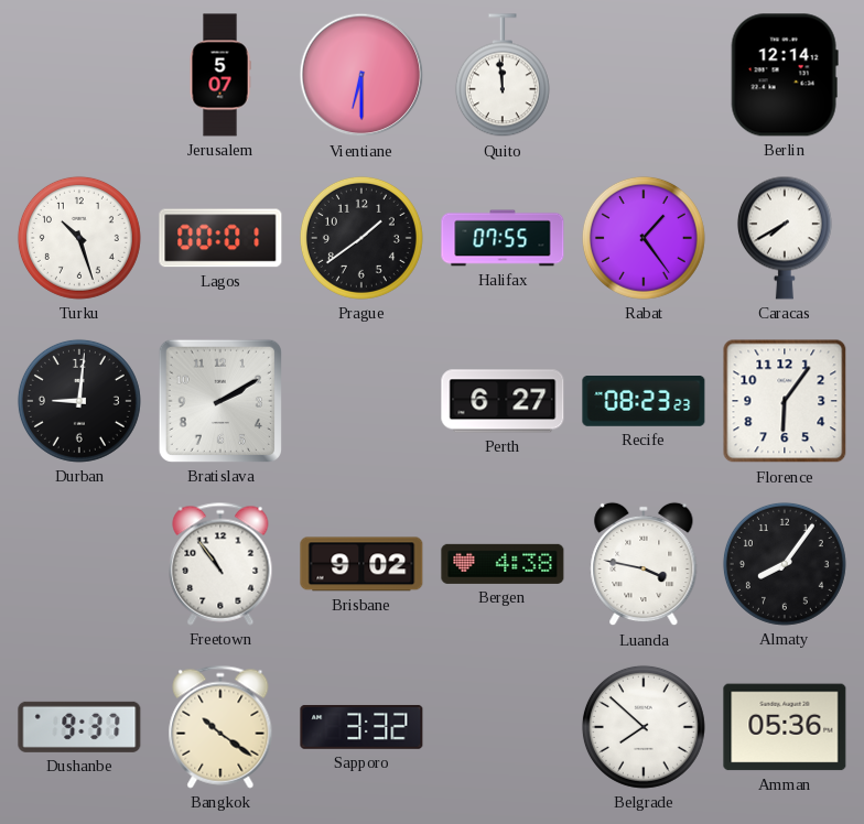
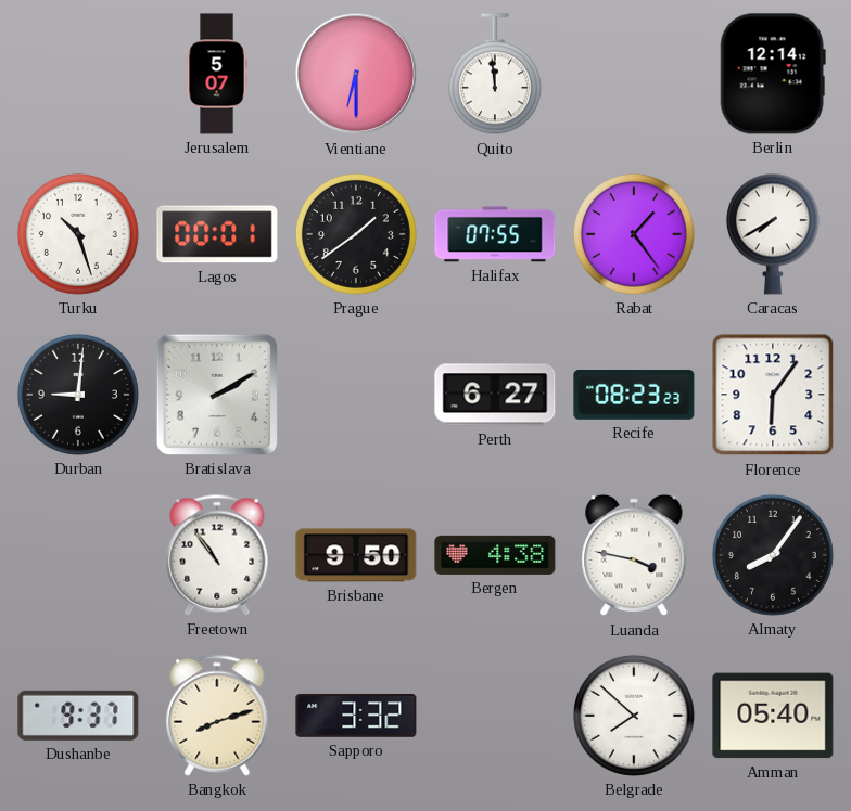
Brisbane: 9:02 -> 9:50
Bangkok: 10:21 -> 8:12
Amman: 05:36 -> 05:40
